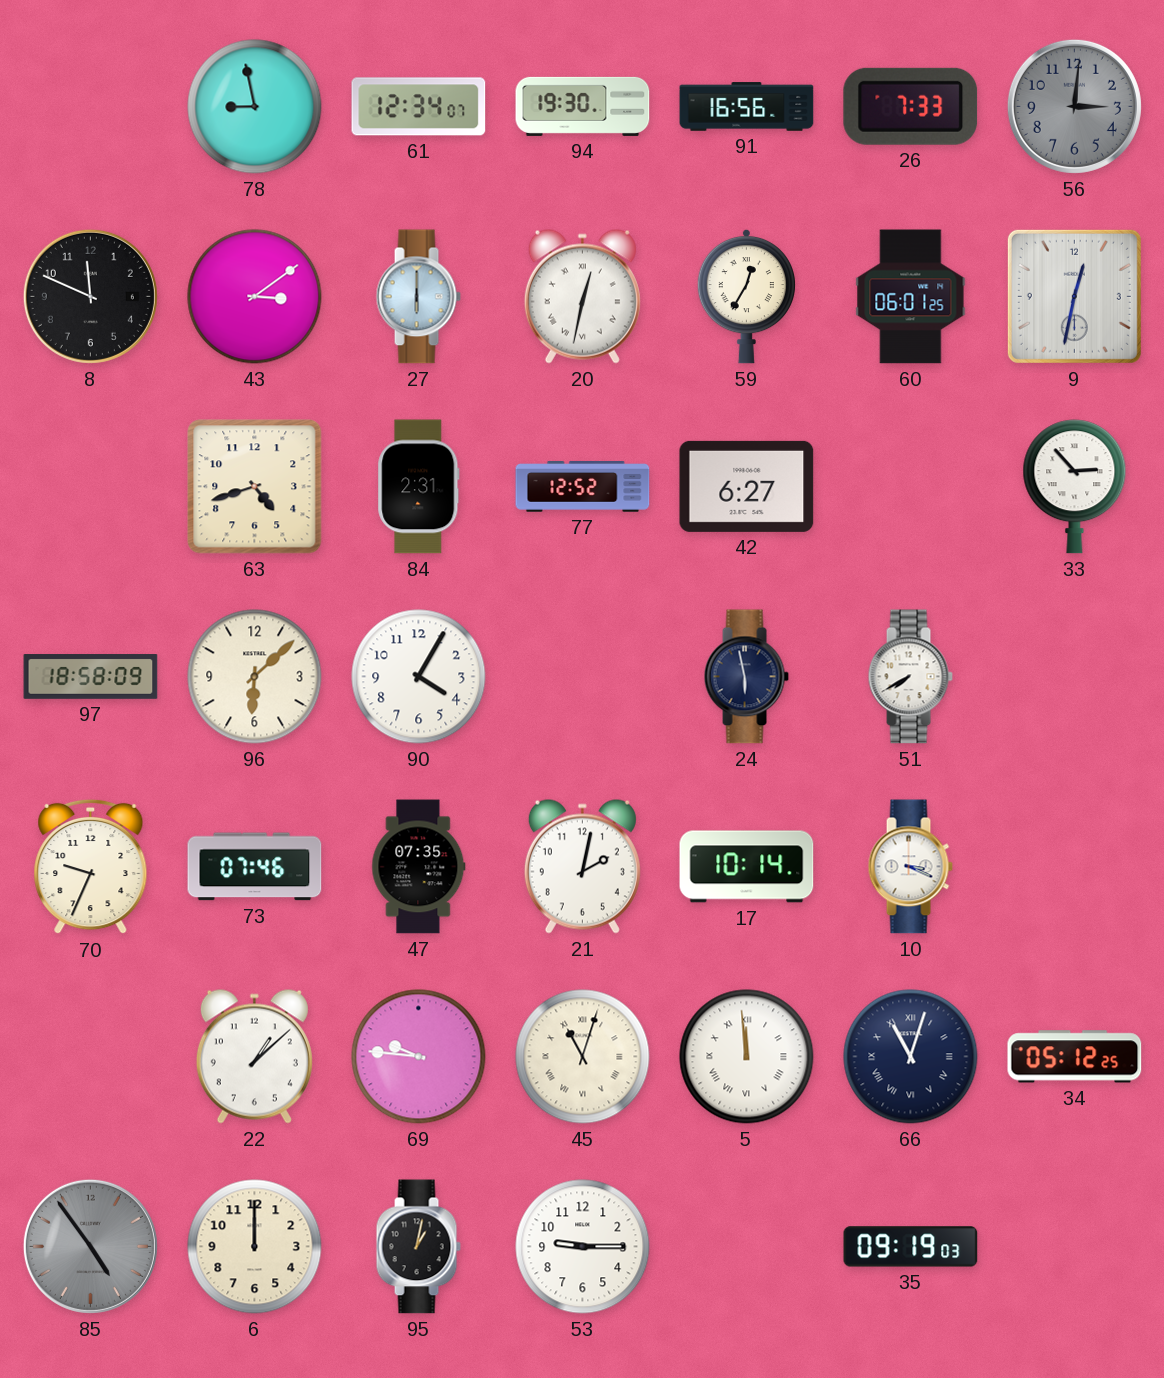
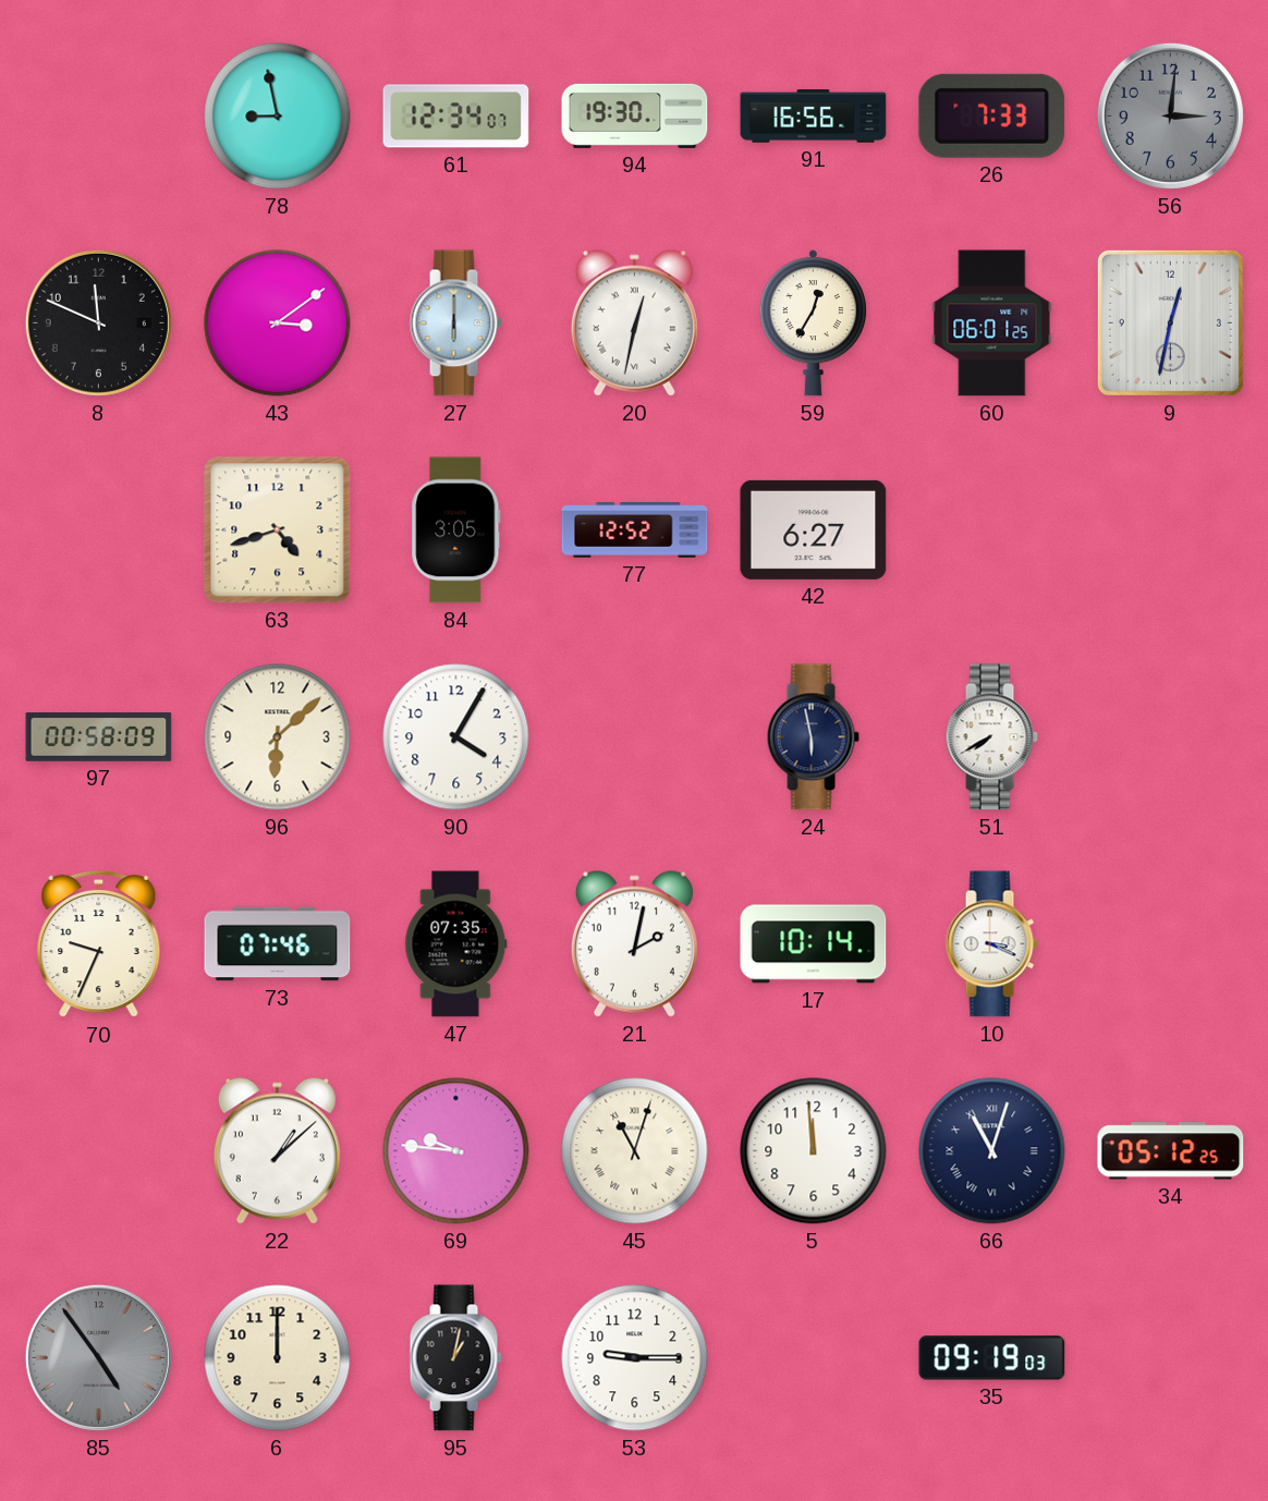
84: 2:31 -> 3:05
33: 2:53 -> none
97: 18:58 -> 00:58
5 numerals: Roman -> Arabic
